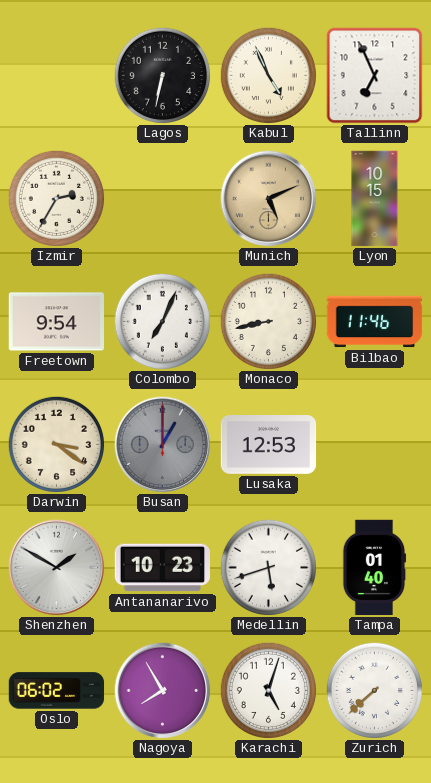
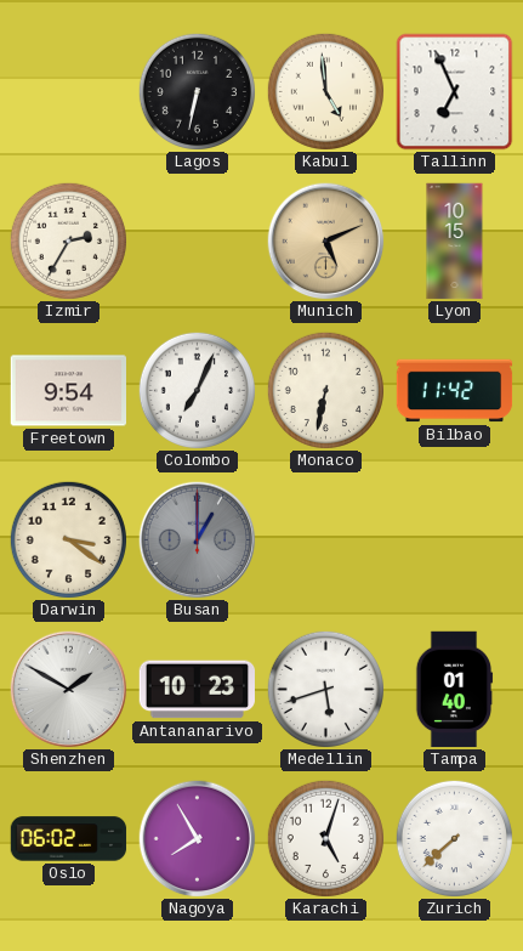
Kabul: 4:56 -> 4:59
Monaco: 8:43 -> 6:32
Bilbao: 11:46 -> 11:42
Lusaka: 12:53 -> none
